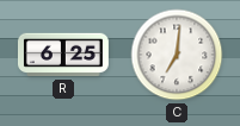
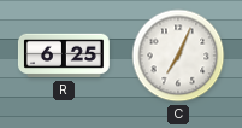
C: 7:01 -> 7:04
